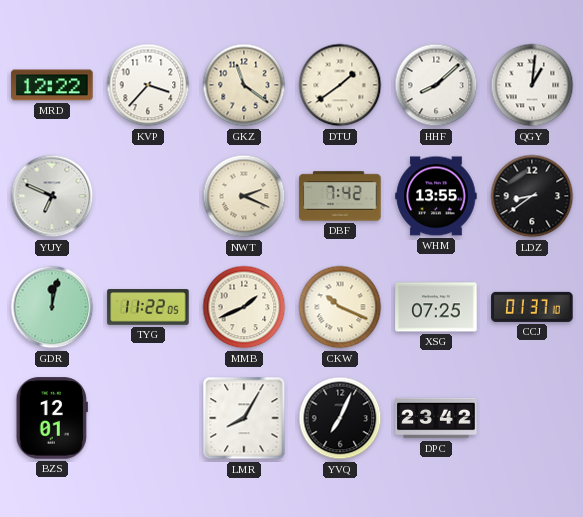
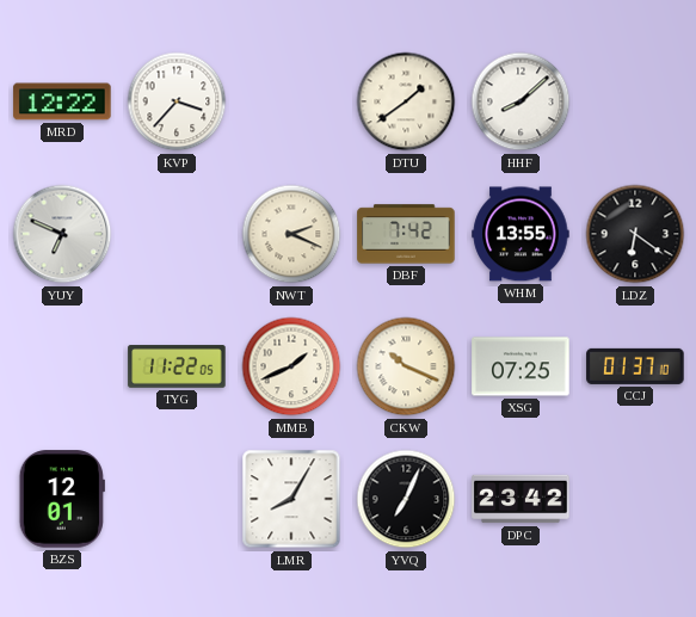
GKZ: 11:21 -> none
QGY: 1:01 -> none
LDZ: 8:39 -> 6:21
GDR: 12:02 -> none
